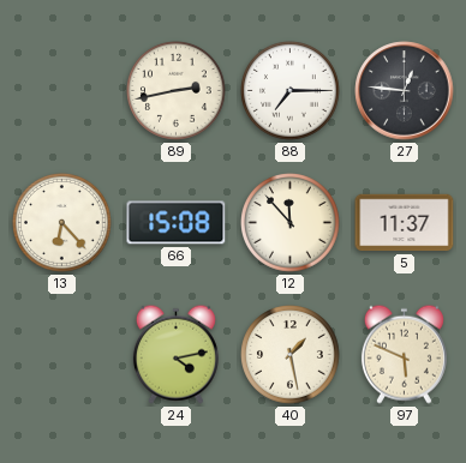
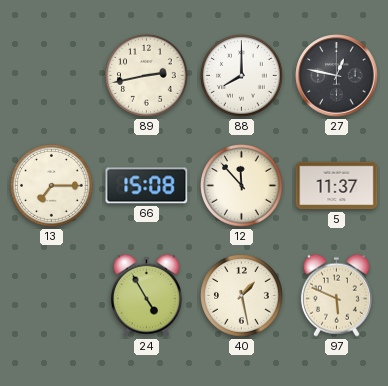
88: 7:15 -> 8:00
27: 12:46 -> 12:47
13: 6:23 -> 7:15
24: 4:13 -> 4:55
